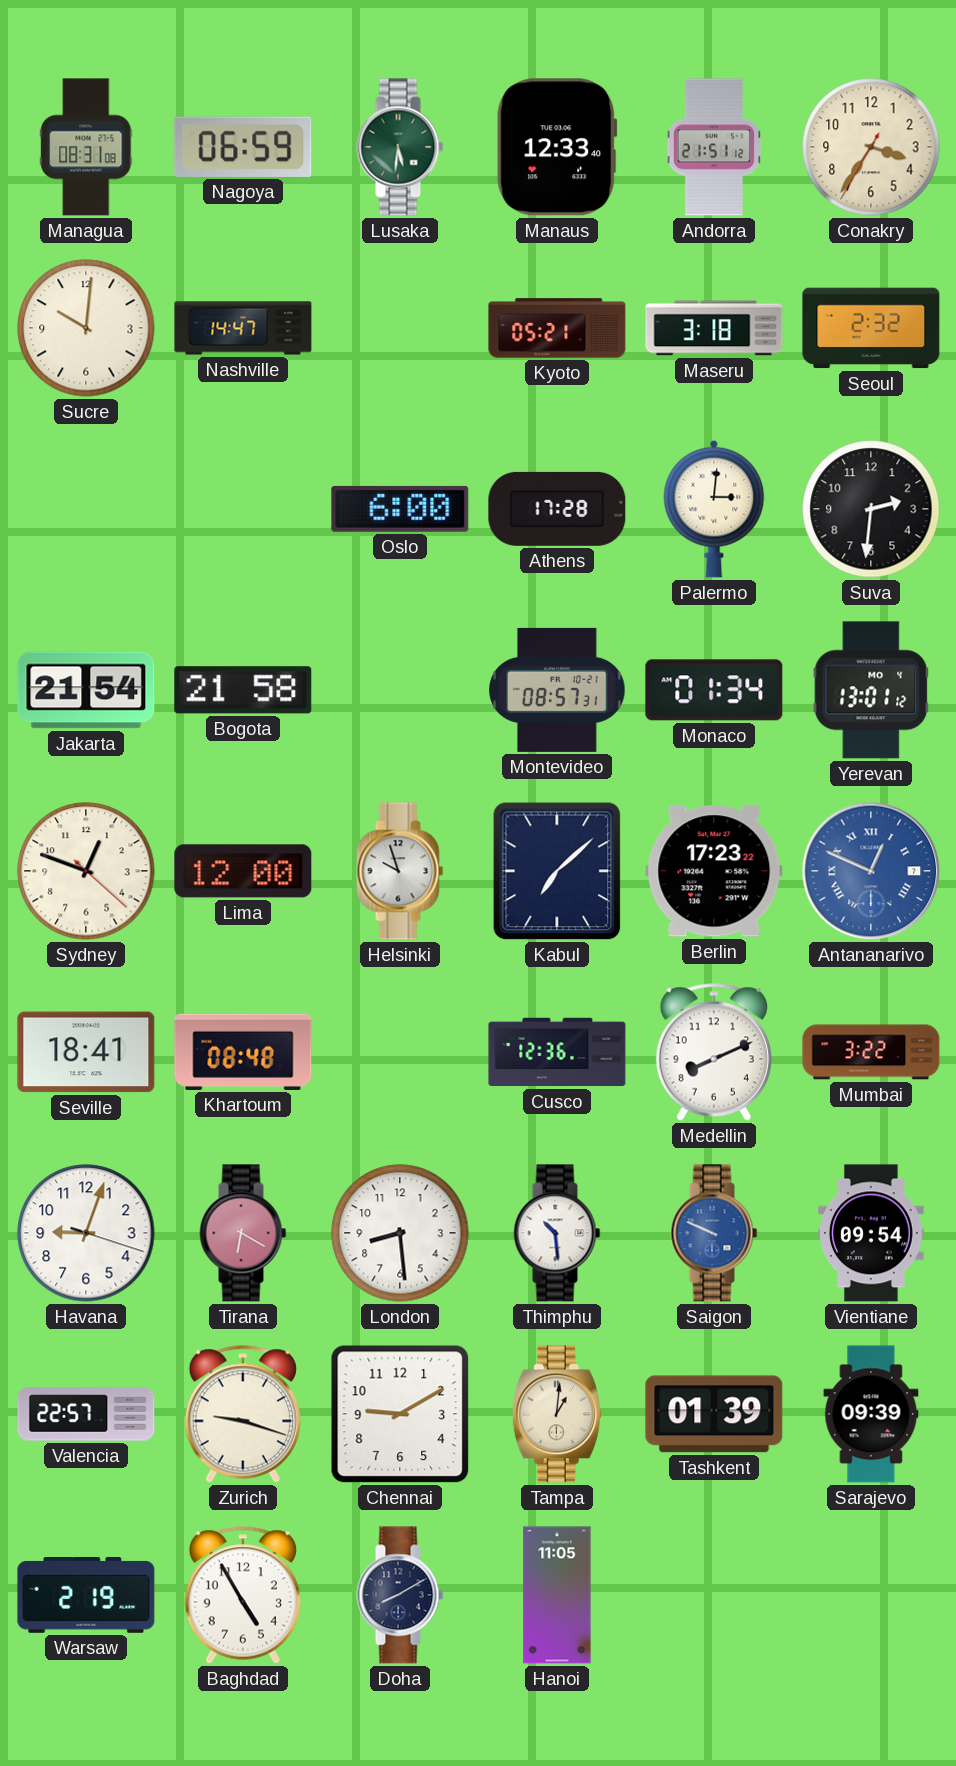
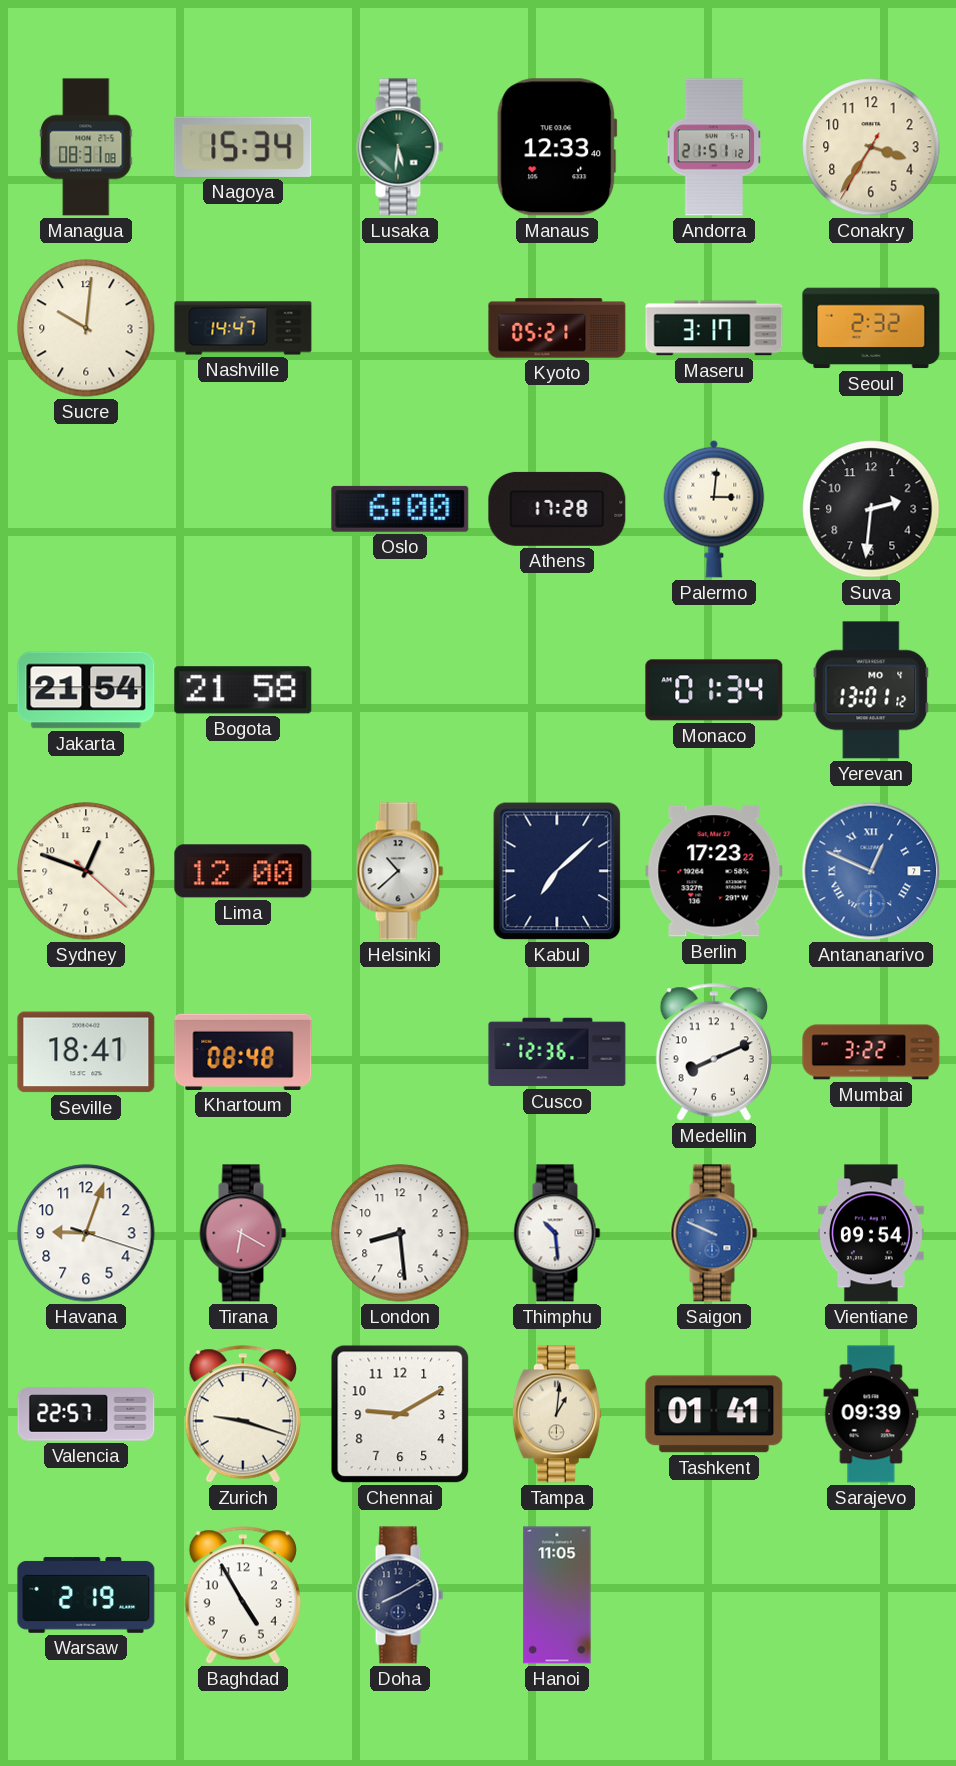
Nagoya: 06:59 -> 15:34
Maseru: 3:18 -> 3:17
Montevideo: 08:57 -> none
Helsinki: 9:57 -> 10:38
Tashkent: 01:39 -> 01:41
